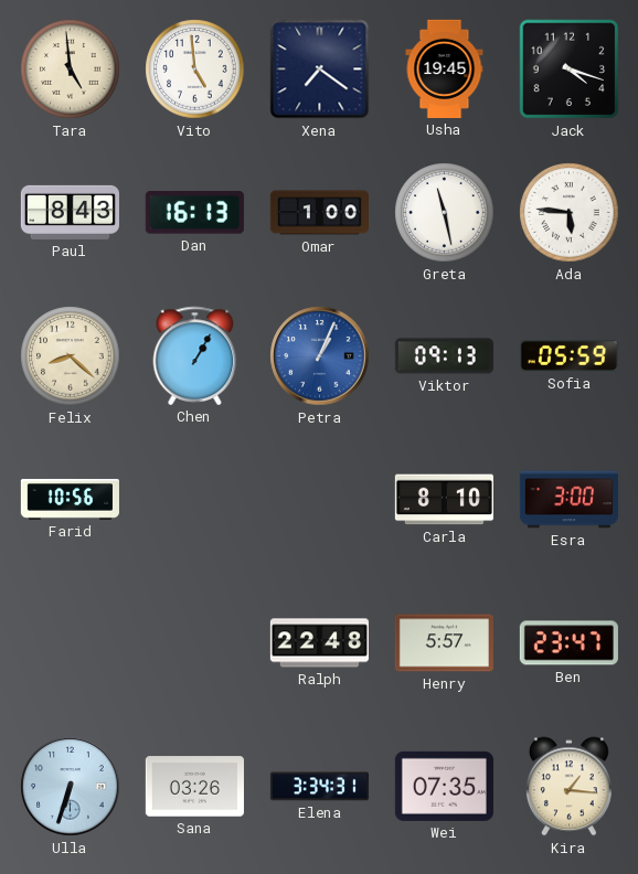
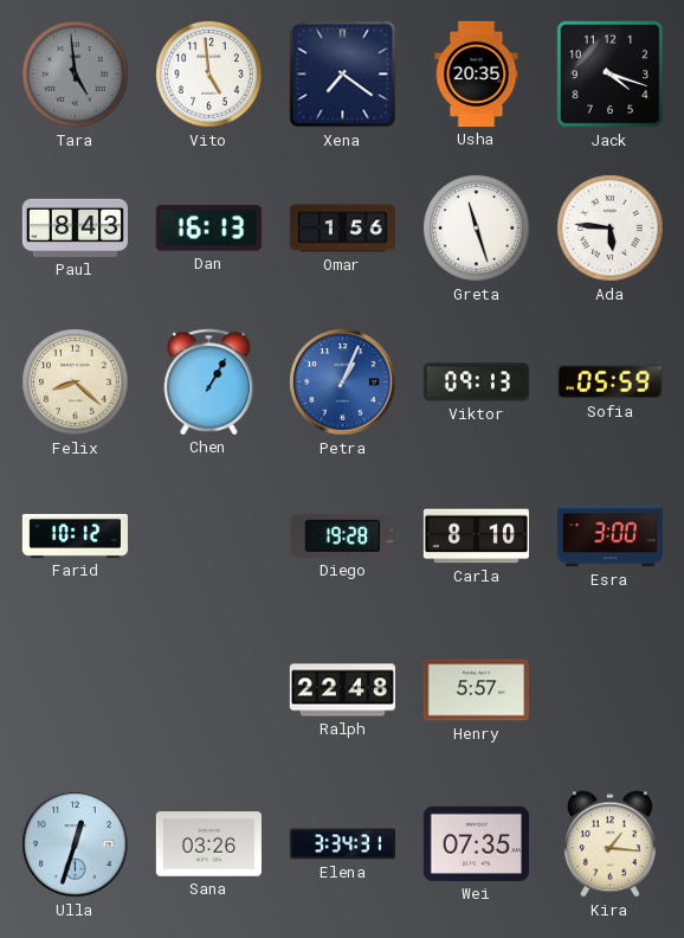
Tara dial: cream -> grey
Usha: 19:45 -> 20:35
Omar: 1:00 -> 1:56
Greta: 11:28 -> 11:27
Farid: 10:56 -> 10:12
Diego: none -> 19:28
Ben: 23:47 -> none
Ulla: 6:33 -> 12:33
